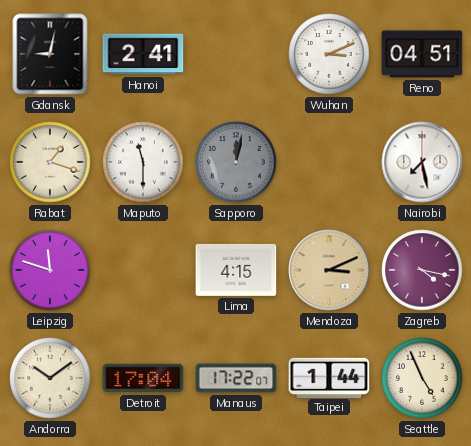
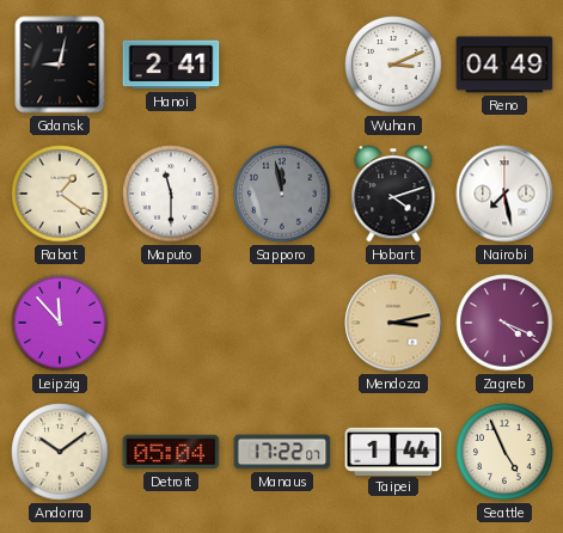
Reno: 04:51 -> 04:49
Rabat: 1:18 -> 1:21
Sapporo: 12:02 -> 11:58
Hobart: none -> 4:12
Leipzig: 11:48 -> 11:53
Lima: 4:15 -> none
Mendoza: 3:11 -> 3:13
Zagreb: 4:17 -> 4:19
Detroit: 17:04 -> 05:04
